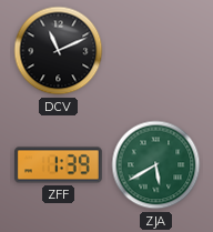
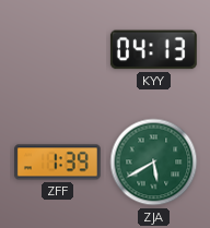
DCV: 11:11 -> none
KYY: none -> 04:13
